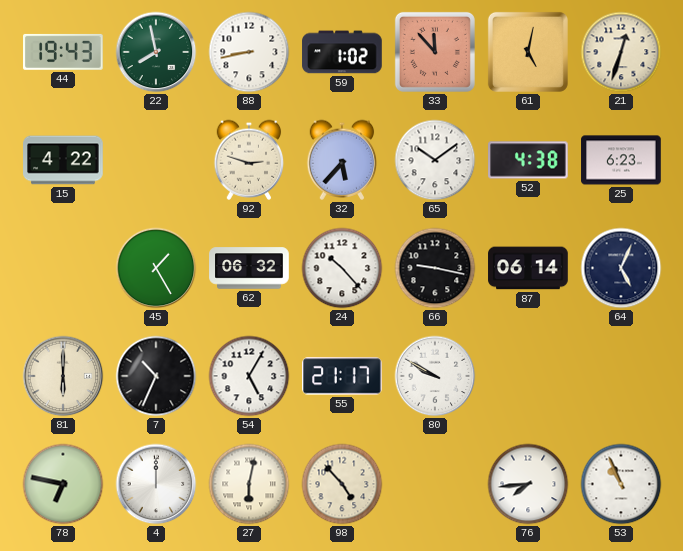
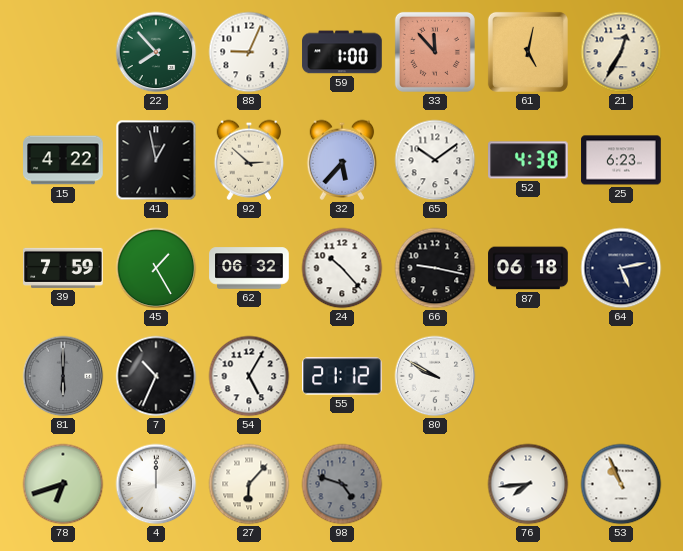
44: 19:43 -> none
22: 7:58 -> 7:53
88: 8:43 -> 9:04
59: 1:02 -> 1:00
21: 12:33 -> 12:35
41: none -> 12:58
92: 2:48 -> 2:52
39: none -> 7:59
87: 06:14 -> 06:18
64: 5:04 -> 5:13
81 dial: cream -> grey
55: 21:17 -> 21:12
78: 6:47 -> 6:42
27: 6:02 -> 6:07
98: 4:53 -> 4:48
98 dial: cream -> grey
